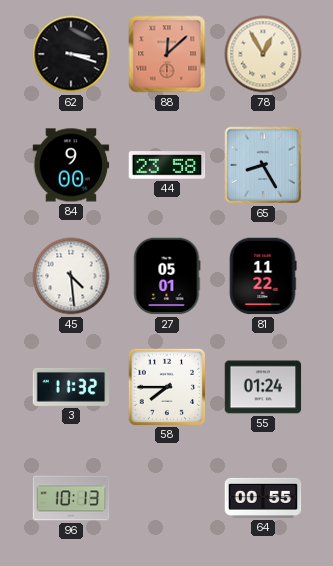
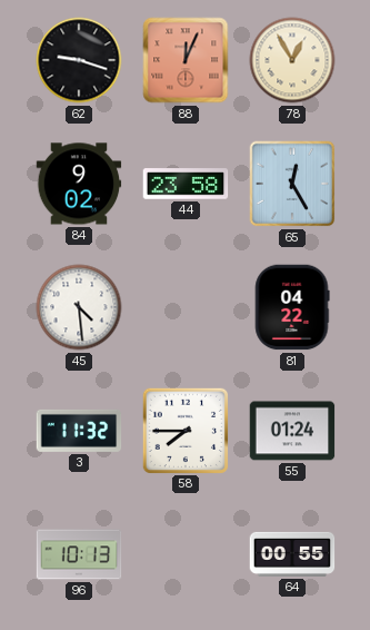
62: 3:18 -> 9:18
88: 12:08 -> 12:04
84: 9:00 -> 9:02
65: 8:25 -> 12:25
27: 05:01 -> none
81: 11:22 -> 04:22
